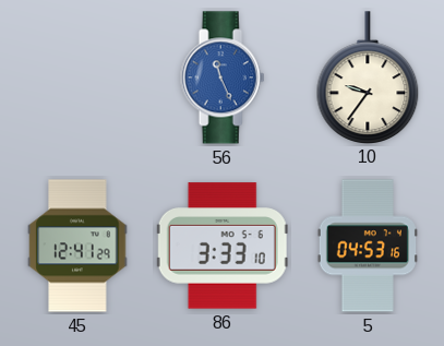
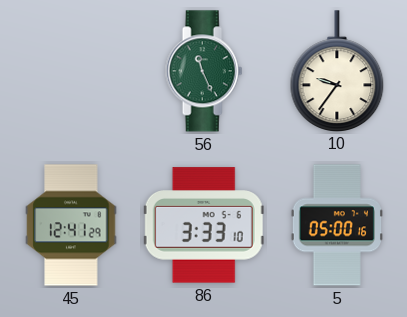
56 dial: blue -> green
5: 04:53 -> 05:00
